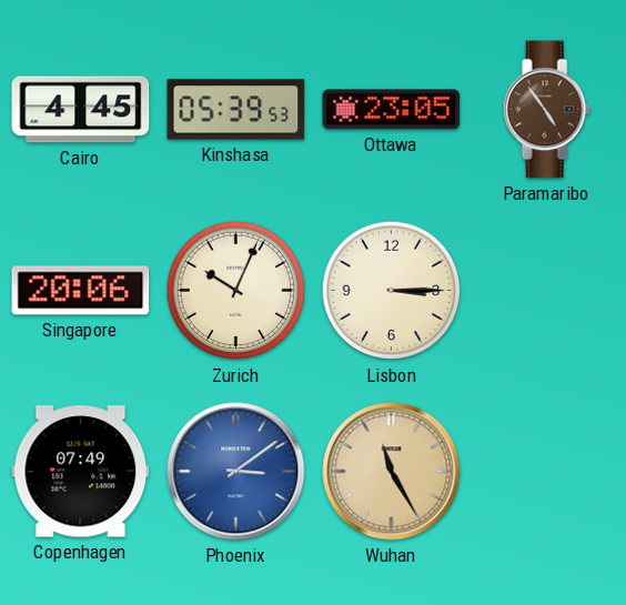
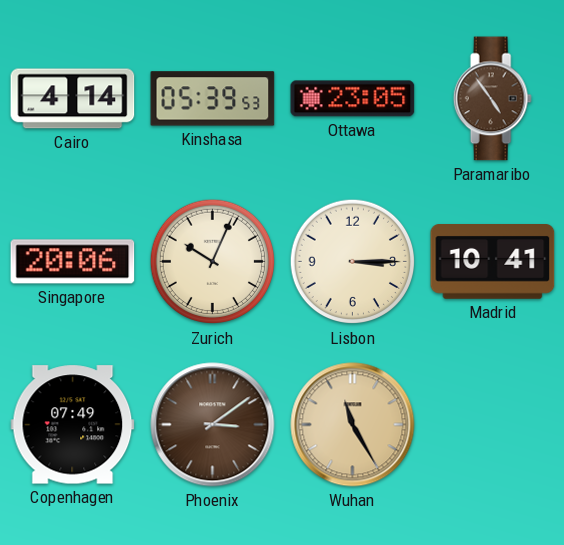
Cairo: 4:45 -> 4:14
Madrid: none -> 10:41
Phoenix dial: blue -> brown
